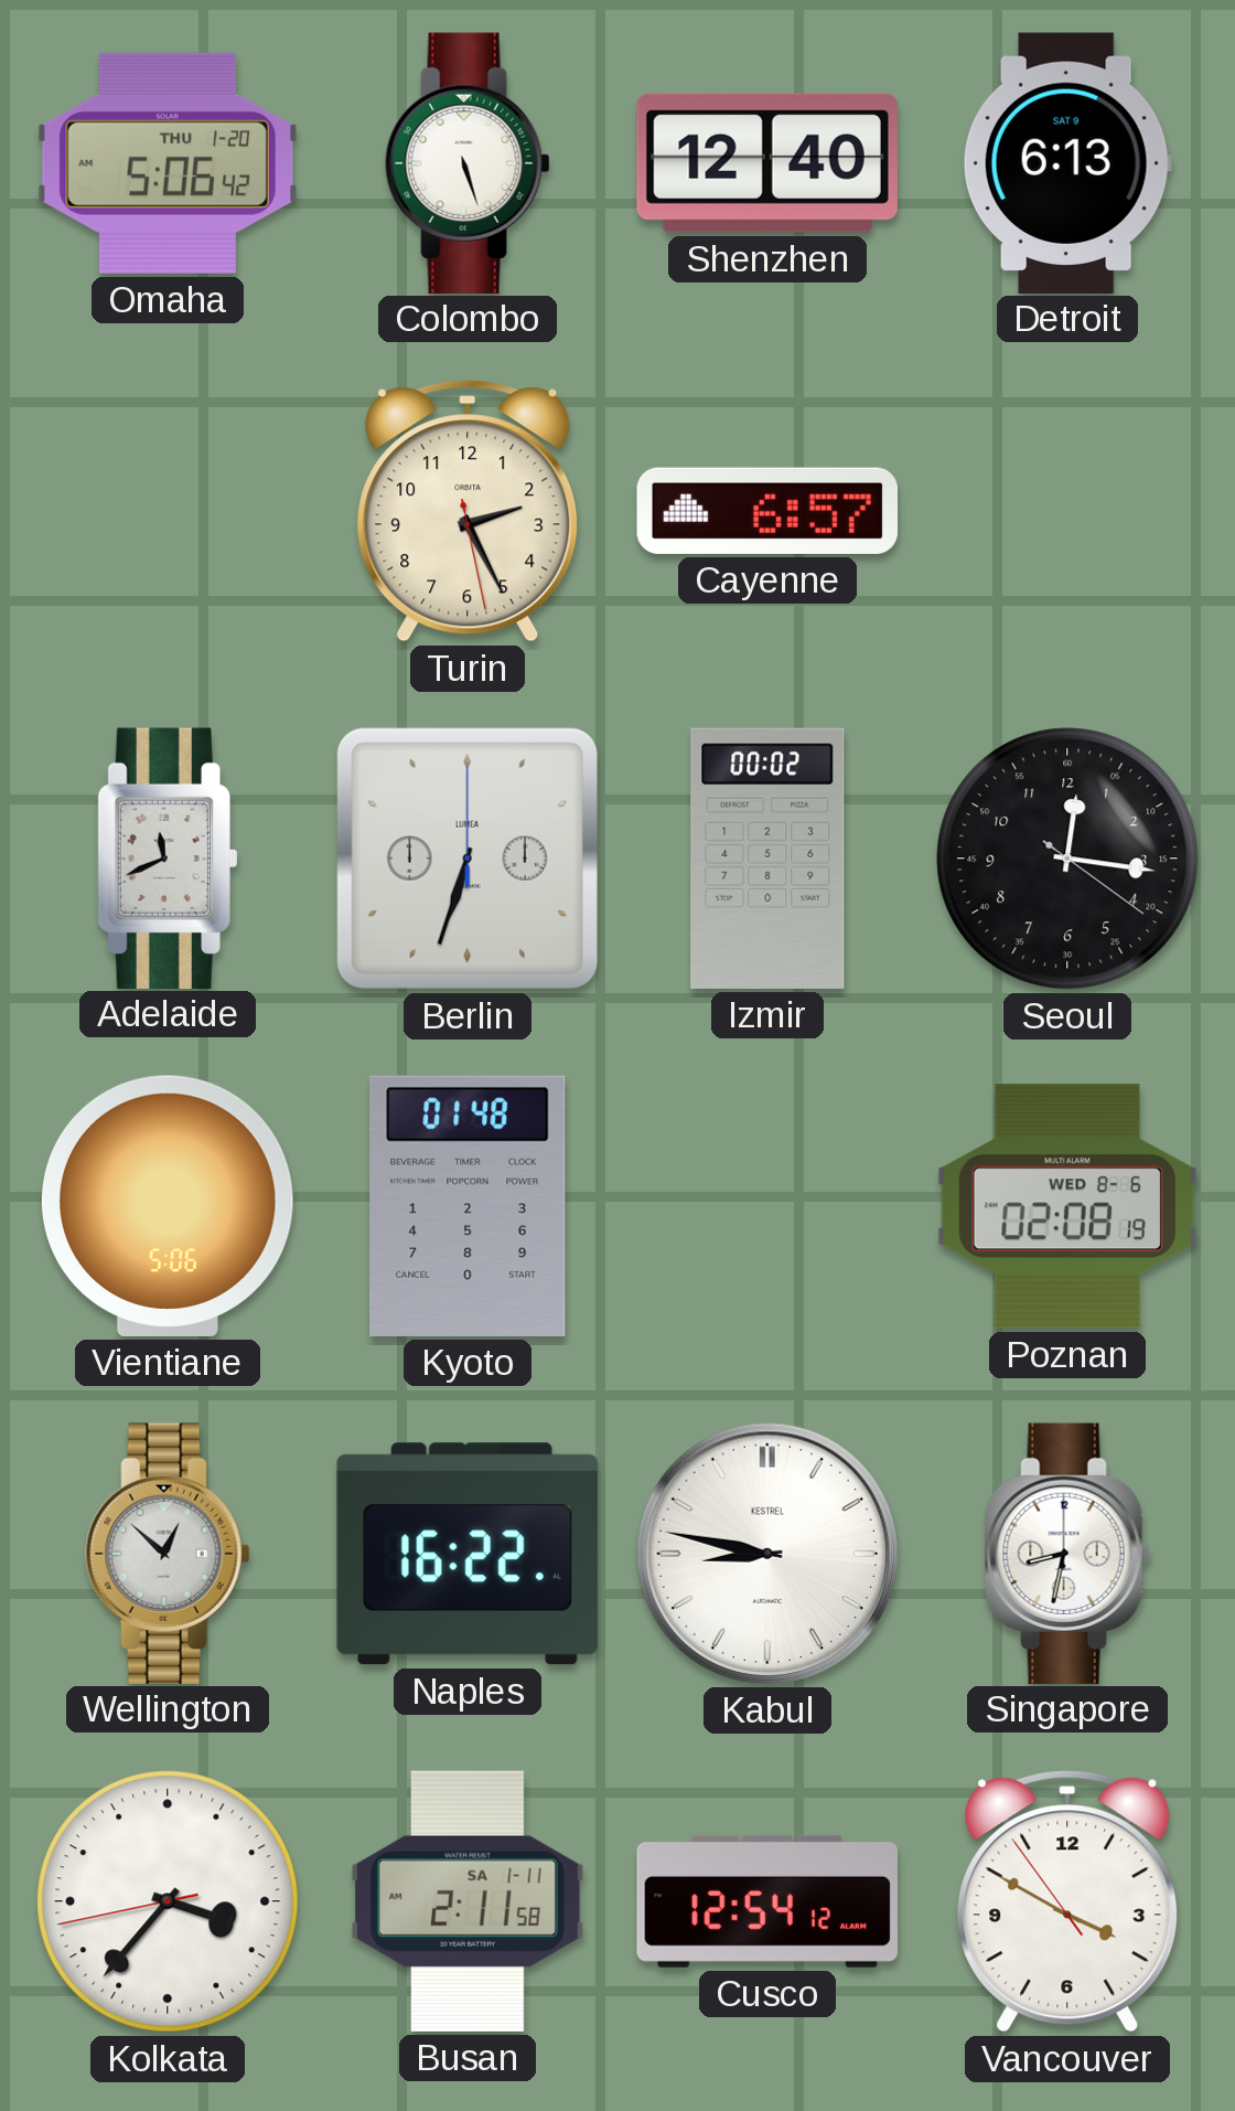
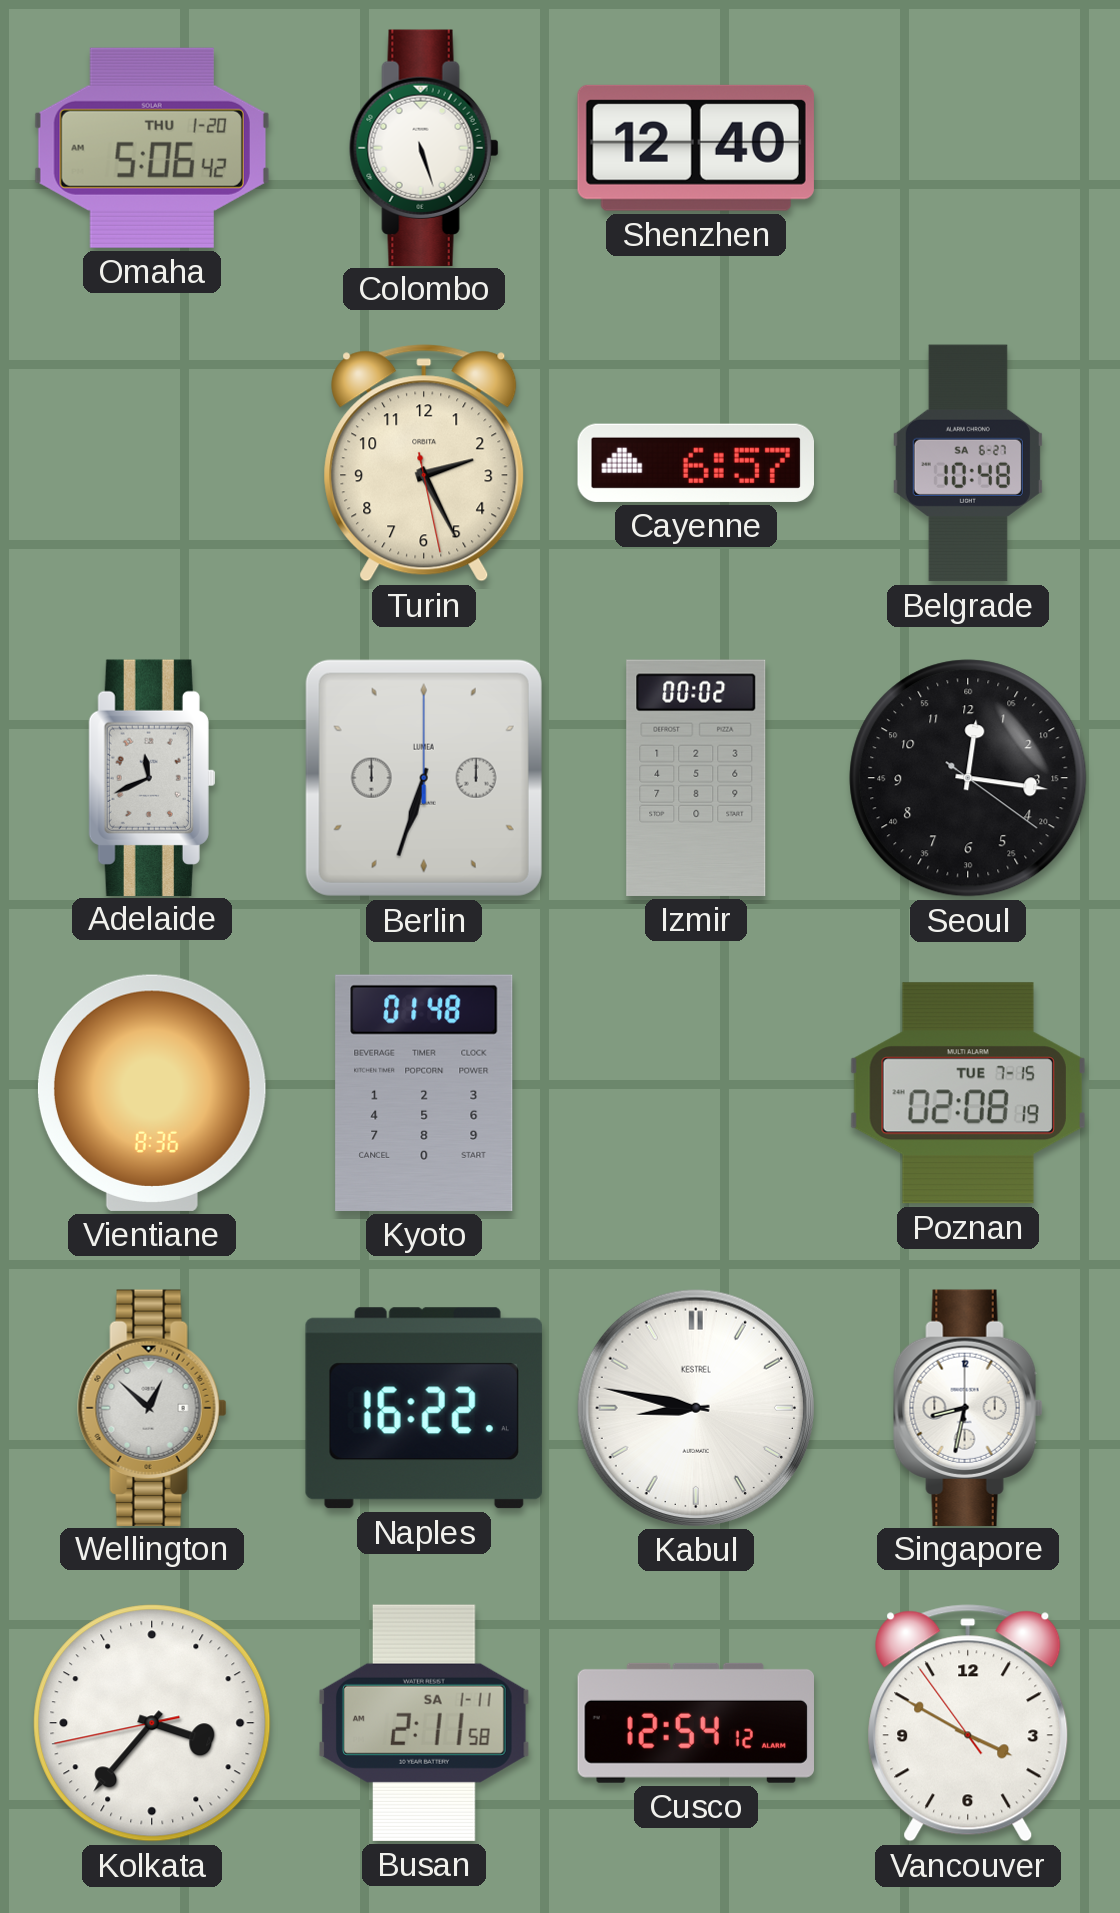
Detroit: 6:13 -> none
Belgrade: none -> 10:48
Vientiane: 5:06 -> 8:36
Poznan date: WED 8-6 -> TUE 7-15
